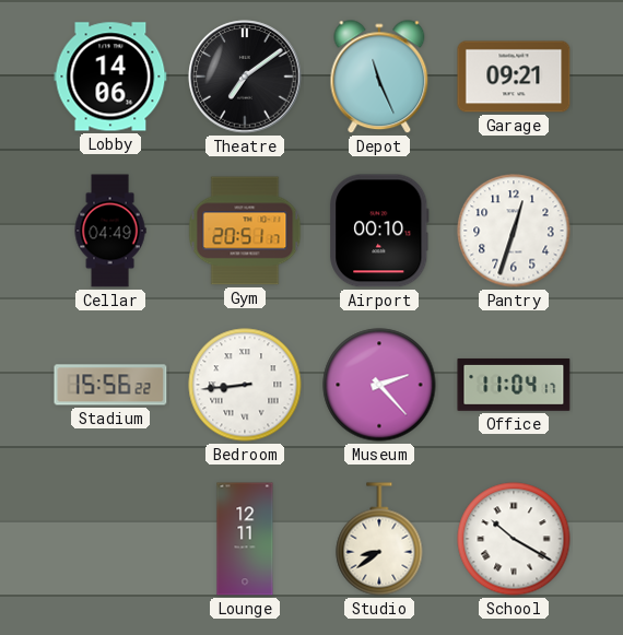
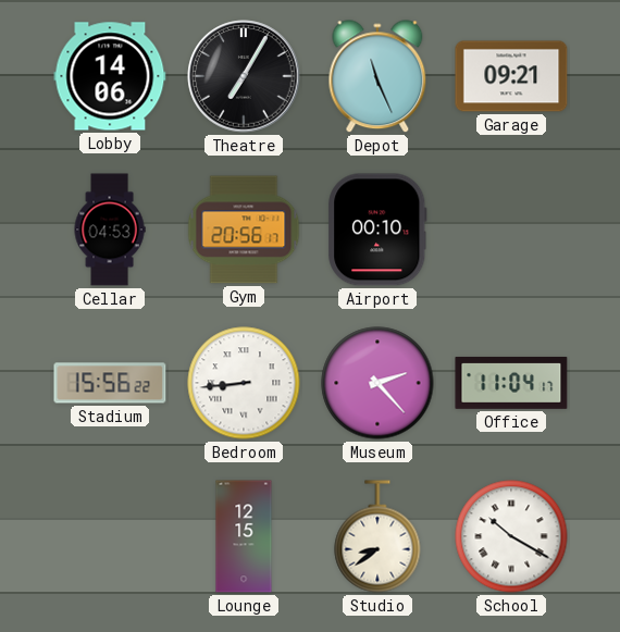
Theatre: 7:09 -> 7:05
Cellar: 04:49 -> 04:53
Gym: 20:51 -> 20:56
Pantry: 12:33 -> none
Lounge: 12:11 -> 12:15
